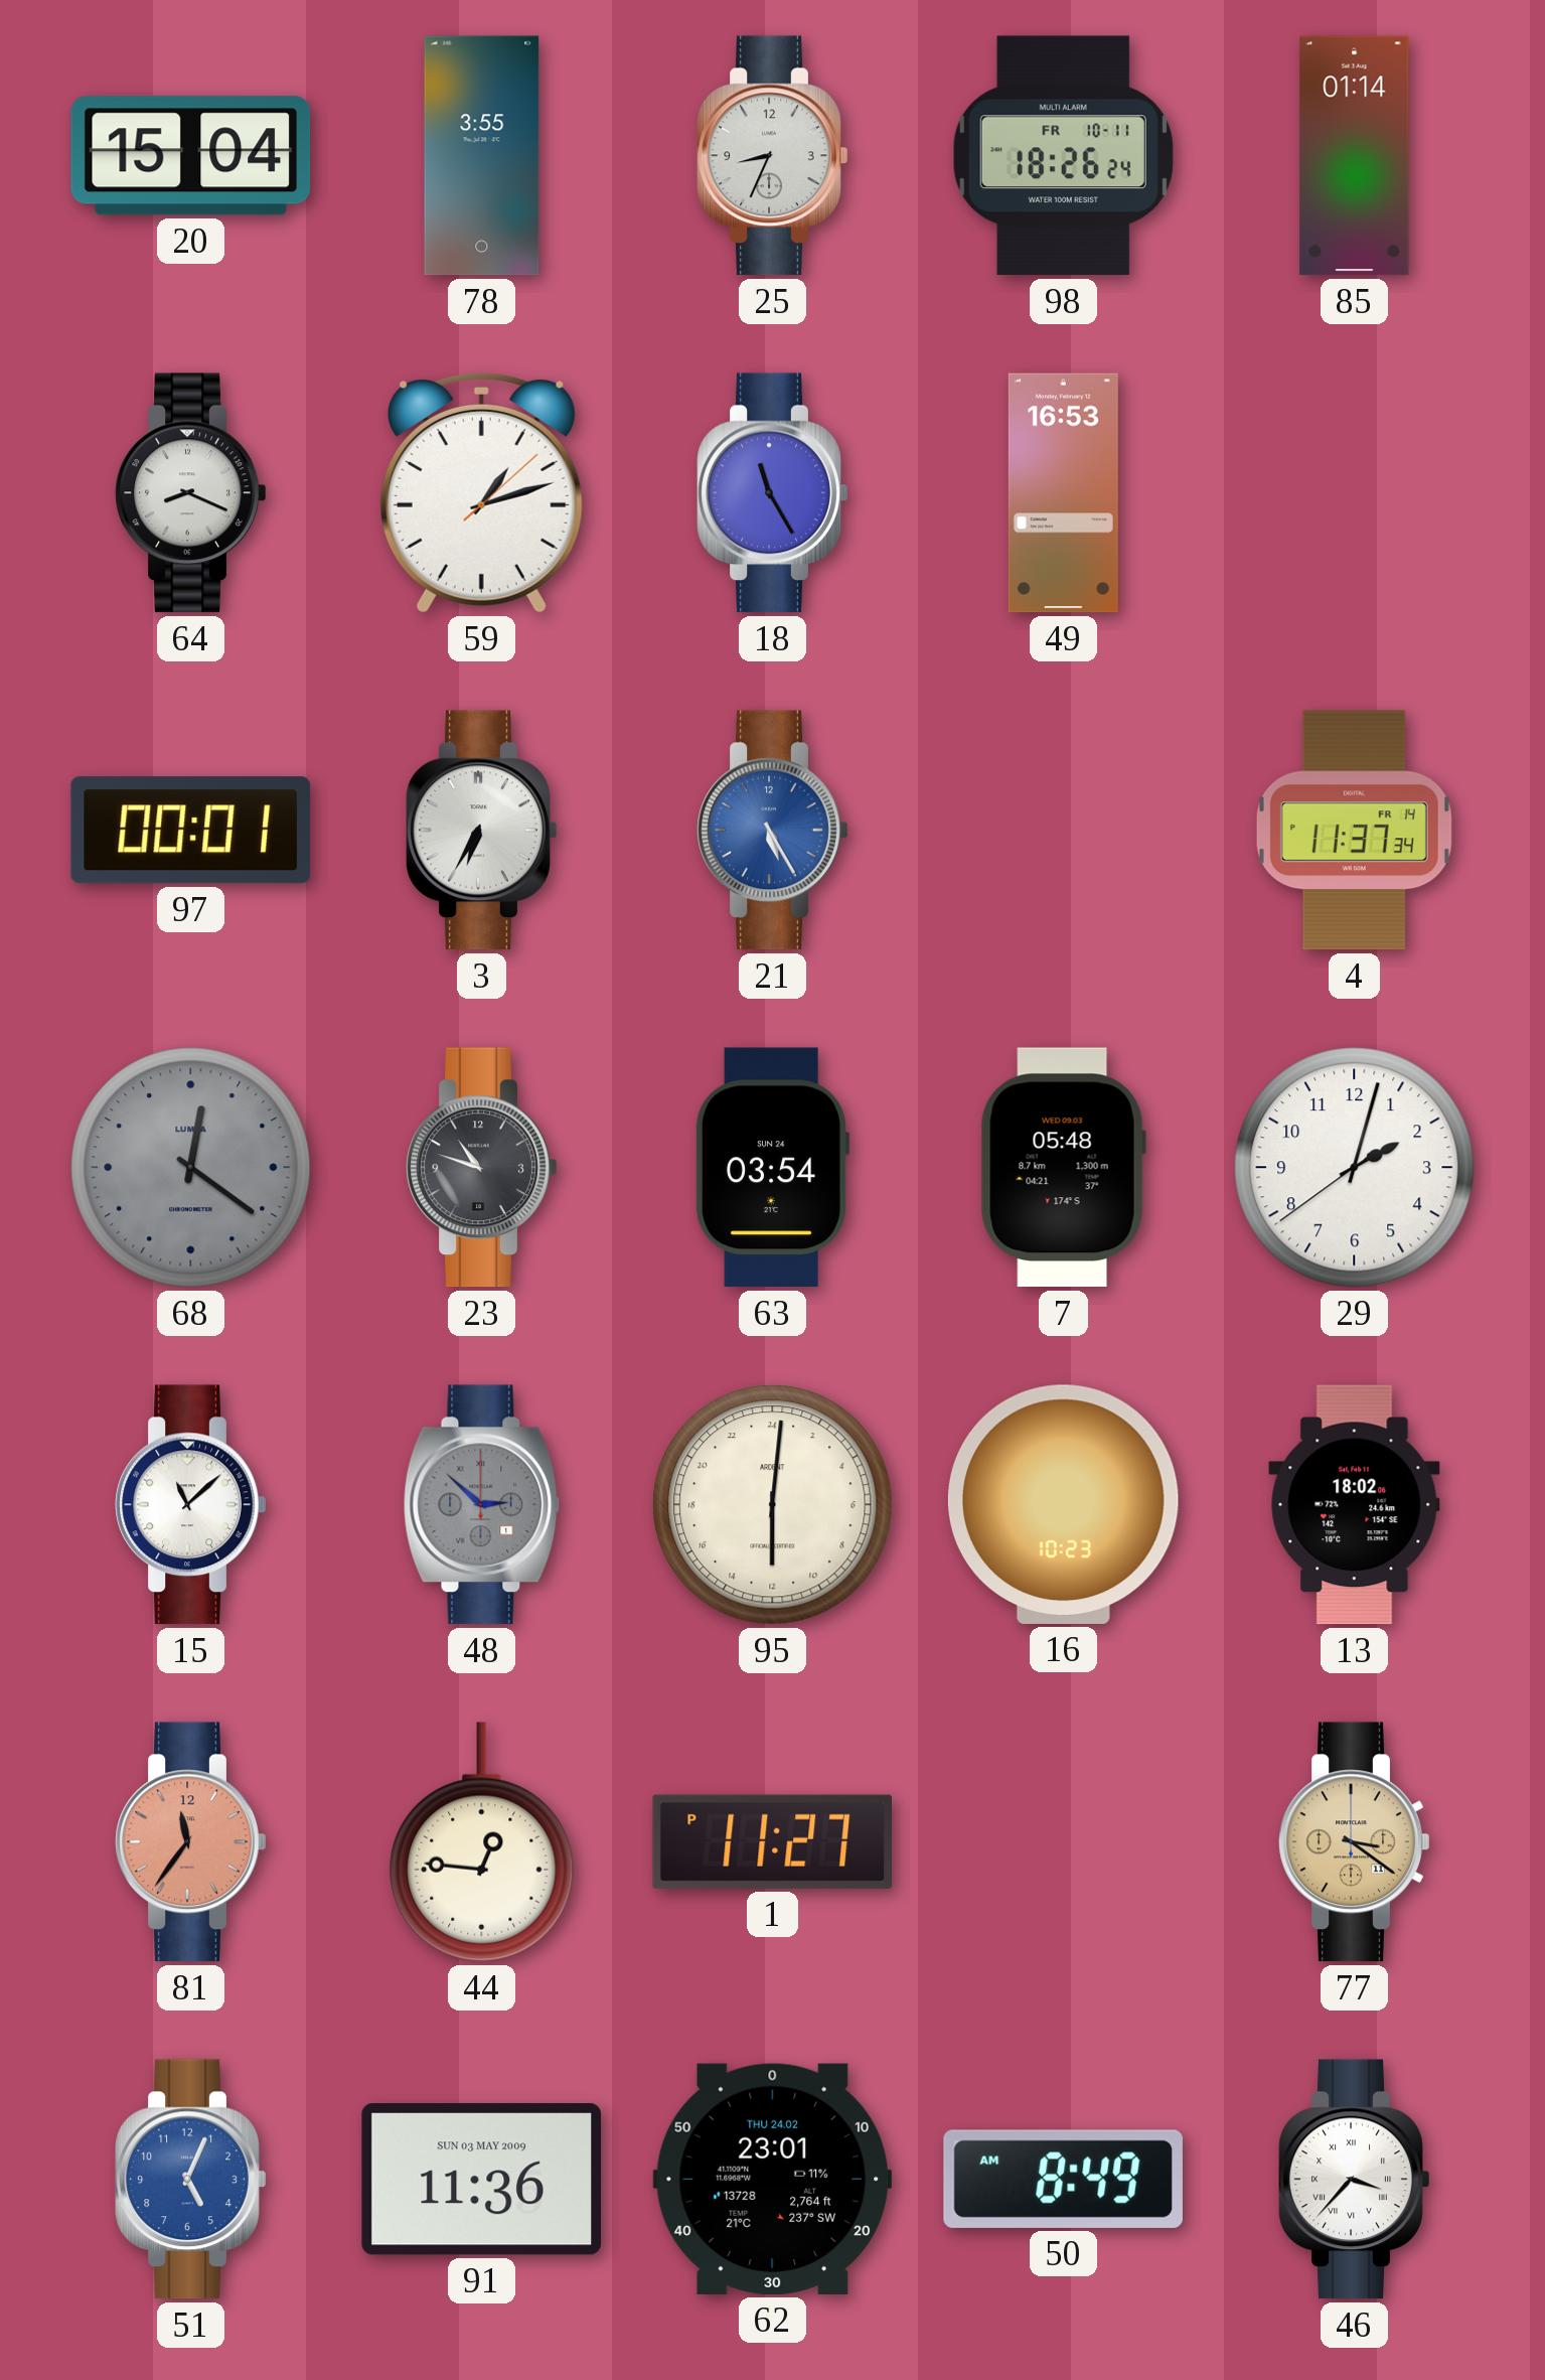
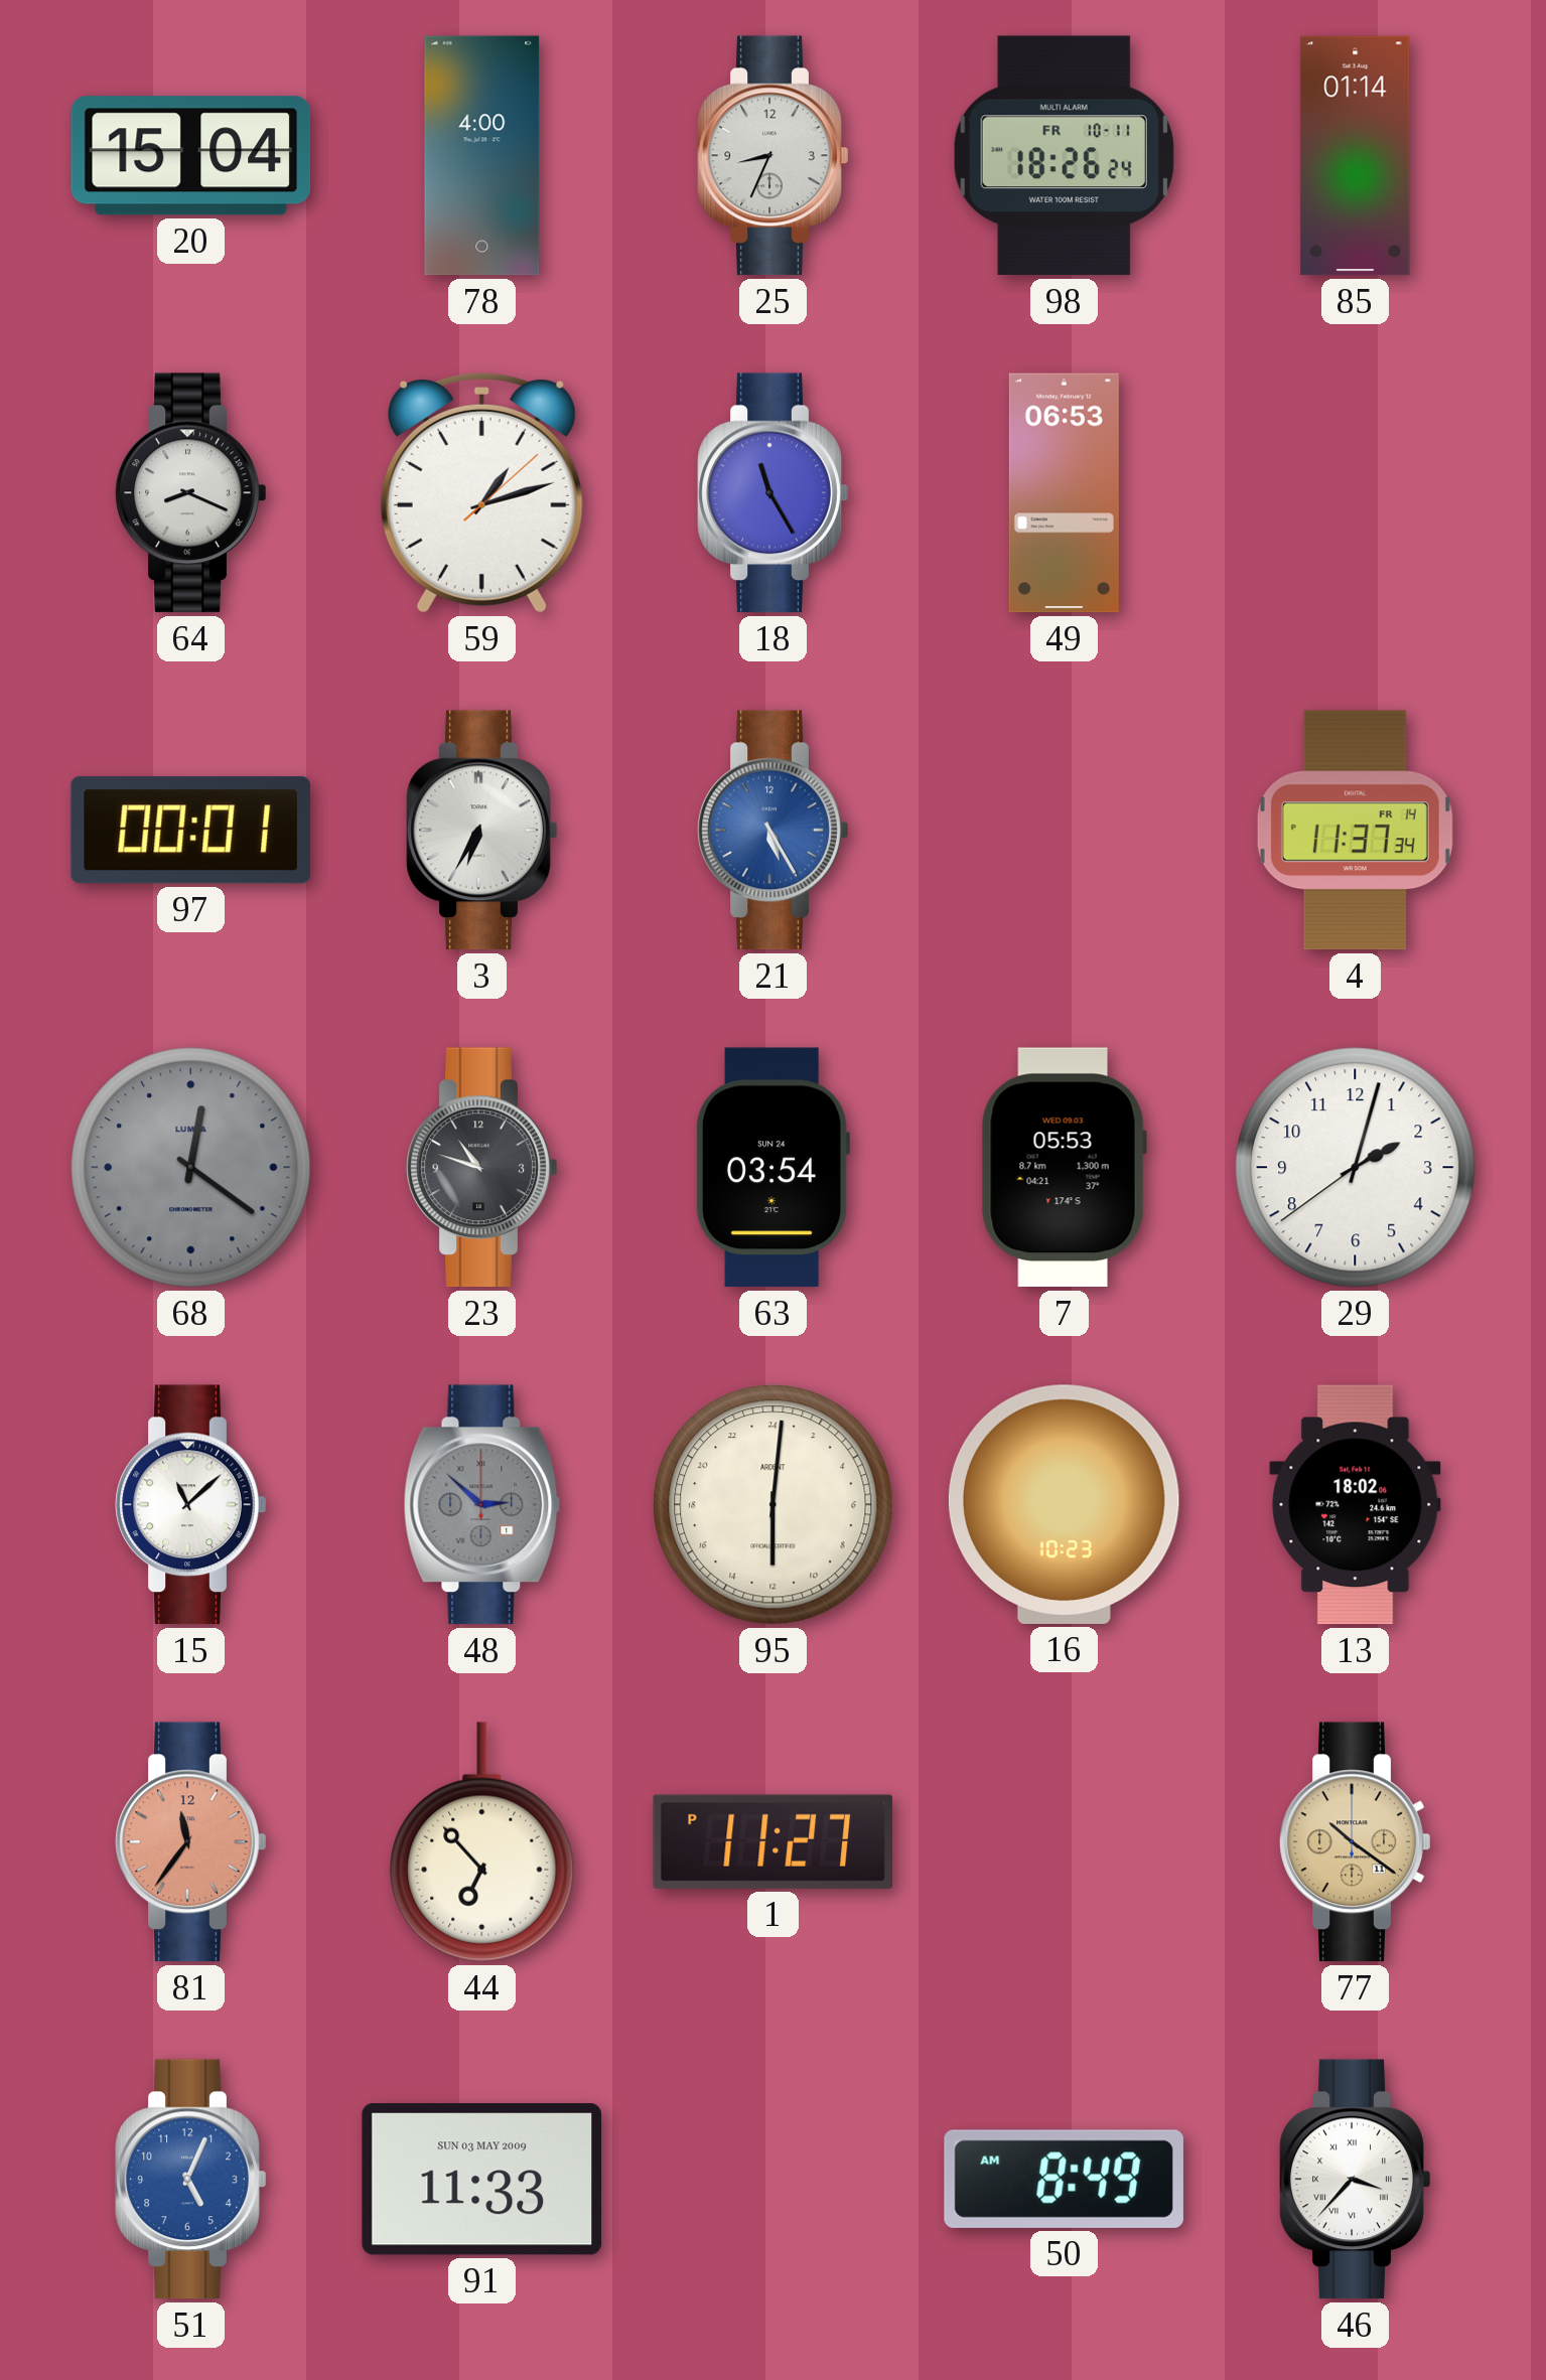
78: 3:55 -> 4:00
49: 16:53 -> 06:53
7: 05:48 -> 05:53
44: 12:46 -> 6:53
77: 3:21 -> 10:21
91: 11:36 -> 11:33
62: 23:01 -> none
